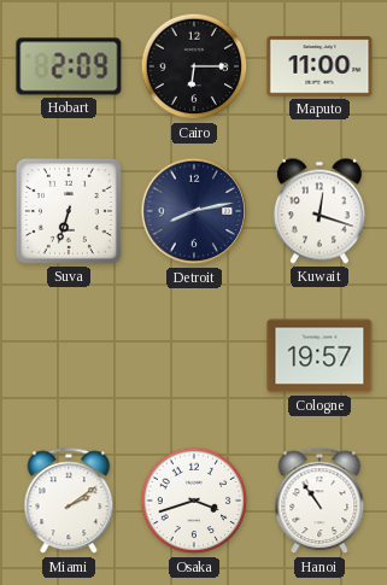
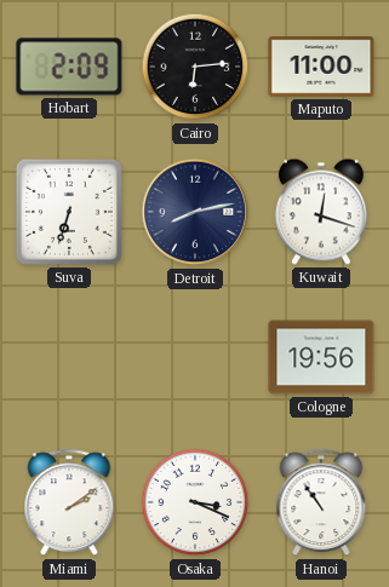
Cairo: 6:15 -> 6:14
Cologne: 19:57 -> 19:56
Osaka: 3:42 -> 3:19
